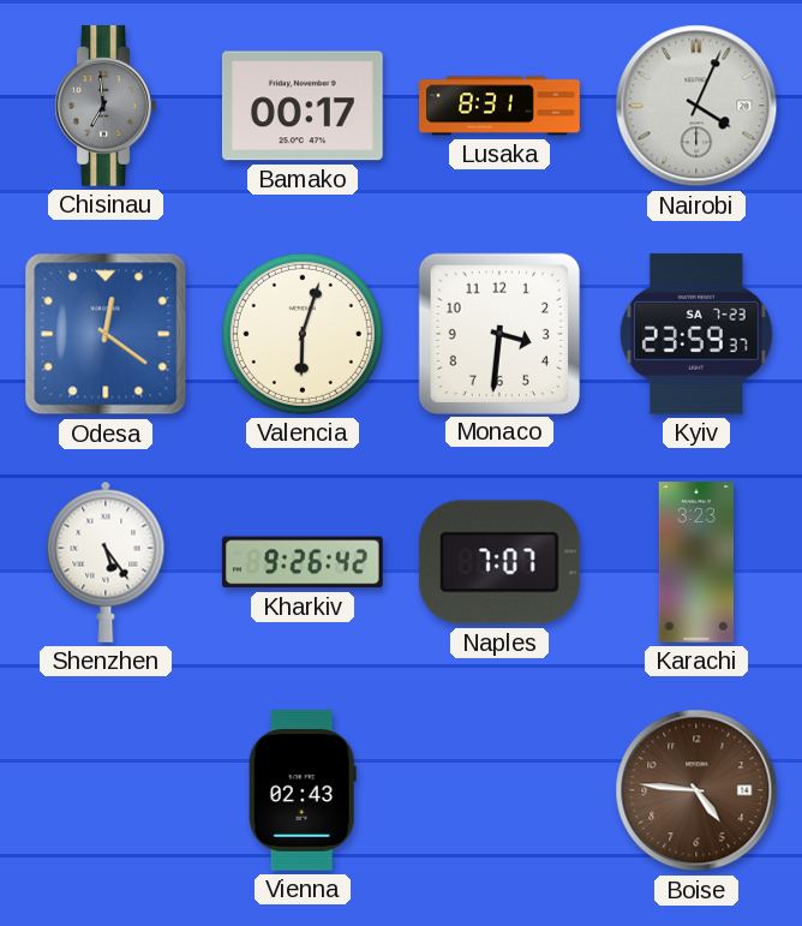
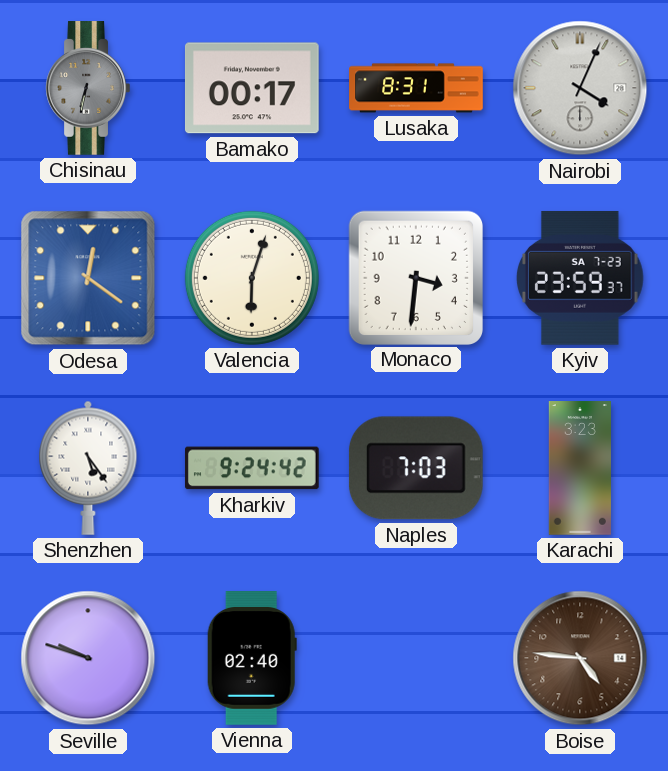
Chisinau: 6:59 -> 6:32
Kharkiv: 9:26 -> 9:24
Naples: 7:07 -> 7:03
Seville: none -> 9:48
Vienna: 02:43 -> 02:40
